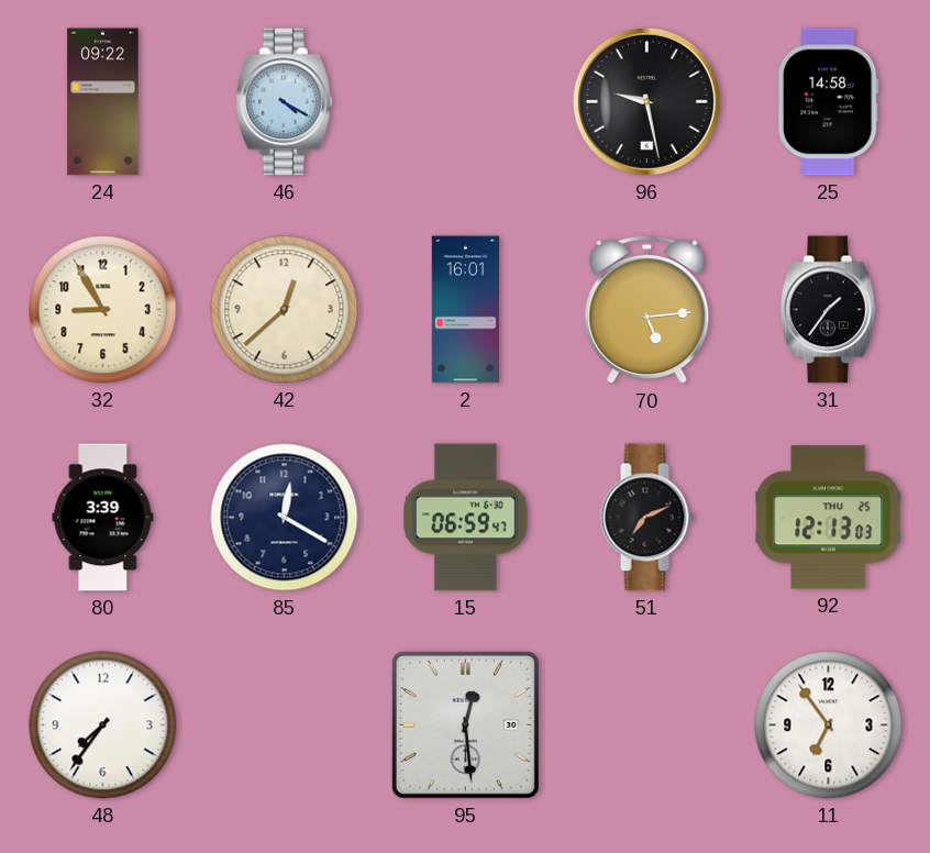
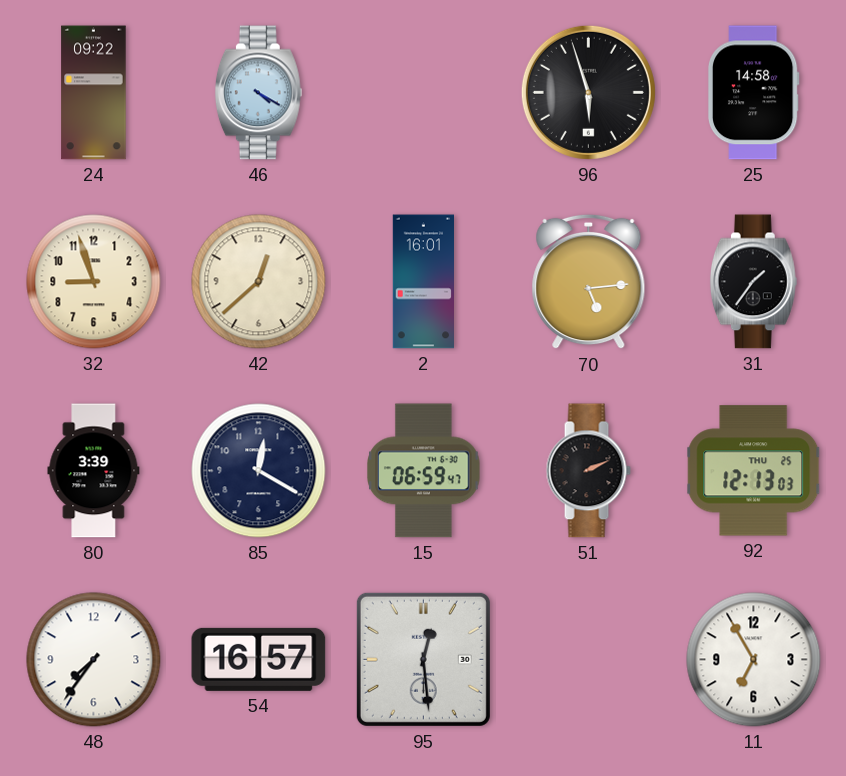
96: 9:28 -> 5:57
32: 8:55 -> 8:57
51: 7:11 -> 2:11
54: none -> 16:57
11: 6:54 -> 6:55
